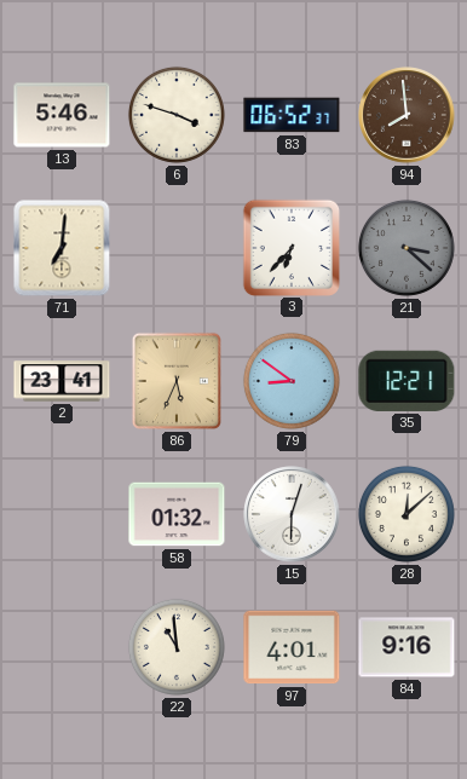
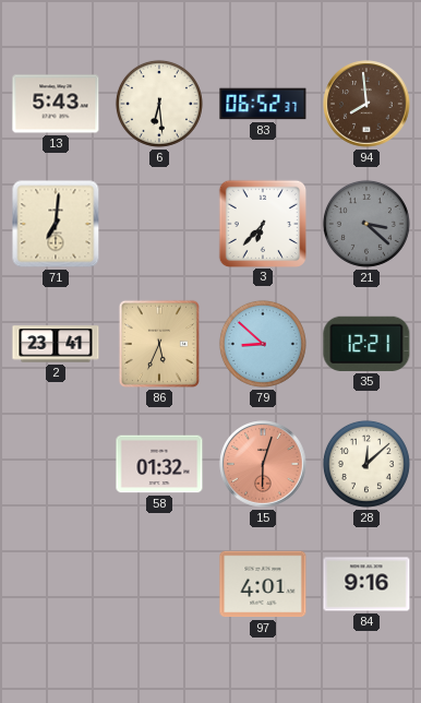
13: 5:46 -> 5:43
6: 3:48 -> 6:29
79: 8:51 -> 8:52
15 dial: white -> salmon
22: 10:59 -> none
